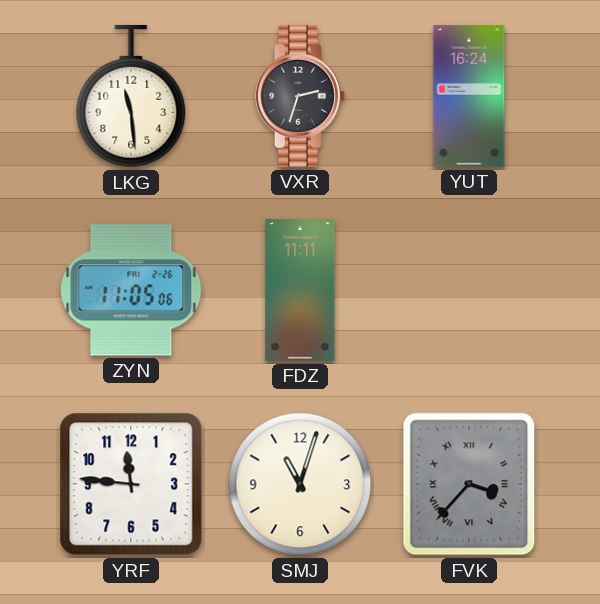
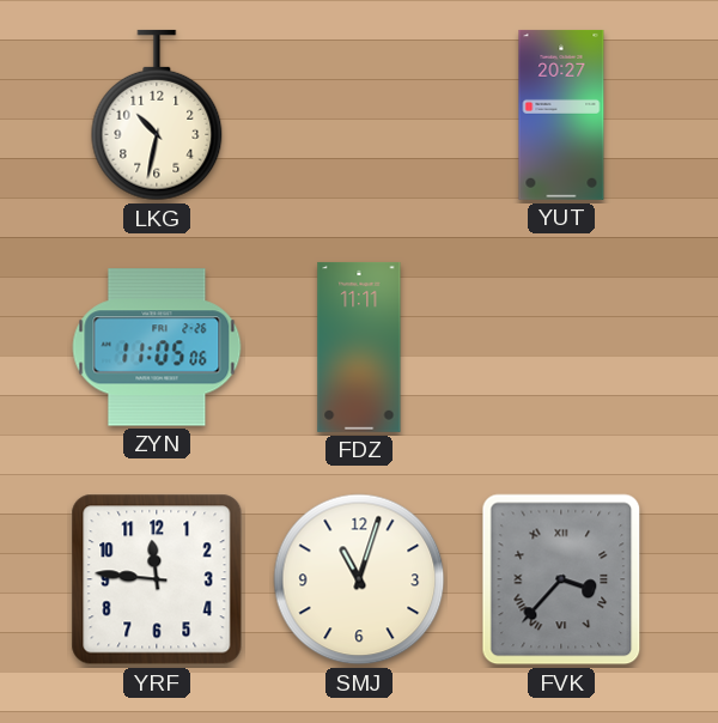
LKG: 11:29 -> 10:32
VXR: 2:33 -> none
YUT: 16:24 -> 20:27
